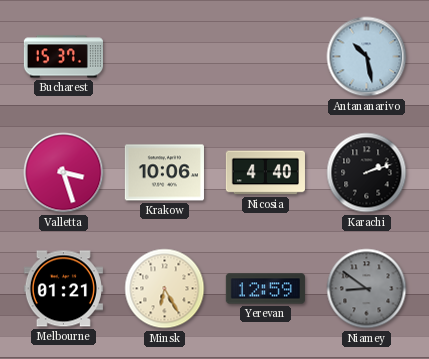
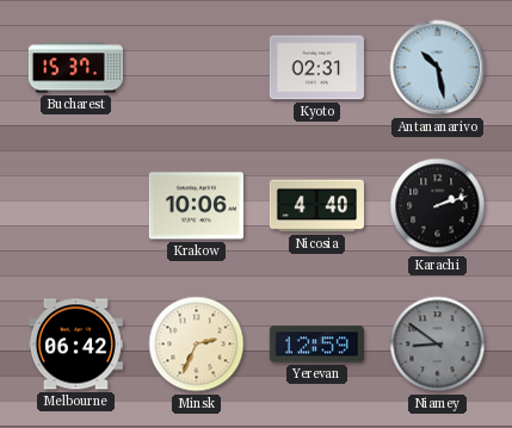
Kyoto: none -> 02:31
Valletta: 3:27 -> none
Melbourne: 01:21 -> 06:42
Minsk: 6:25 -> 2:34
